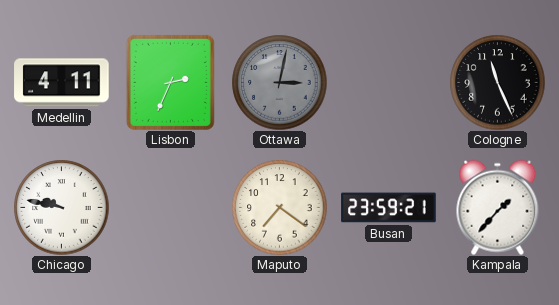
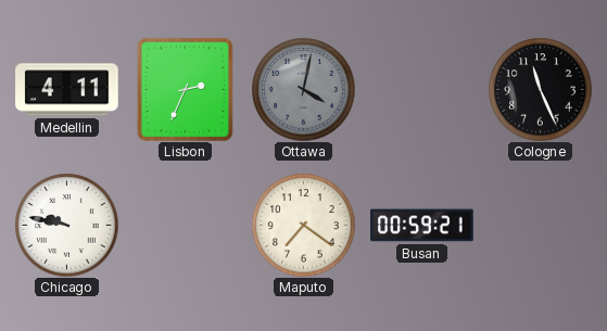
Ottawa: 3:02 -> 4:02
Busan: 23:59 -> 00:59
Kampala: 1:37 -> none
